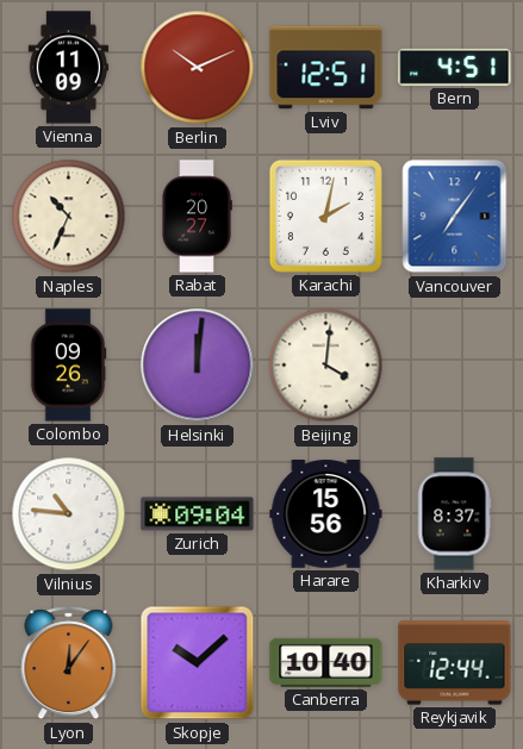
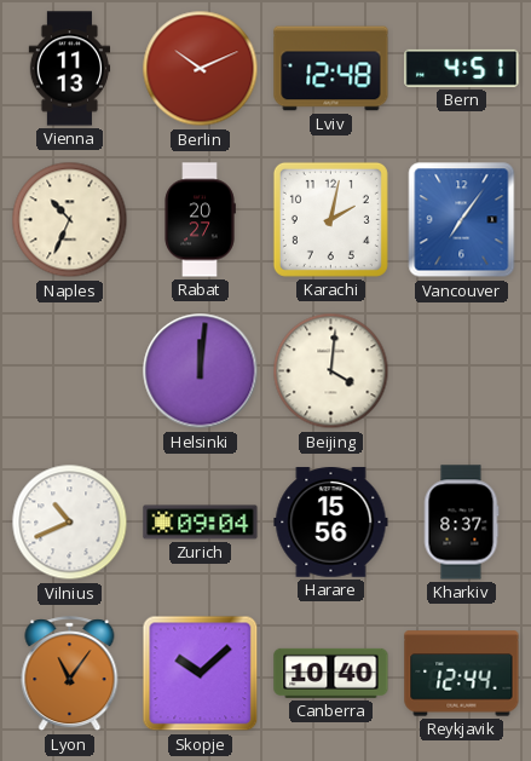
Vienna: 11:09 -> 11:13
Lviv: 12:51 -> 12:48
Colombo: 09:26 -> none
Vilnius: 10:46 -> 10:41
Lyon: 12:06 -> 11:06
